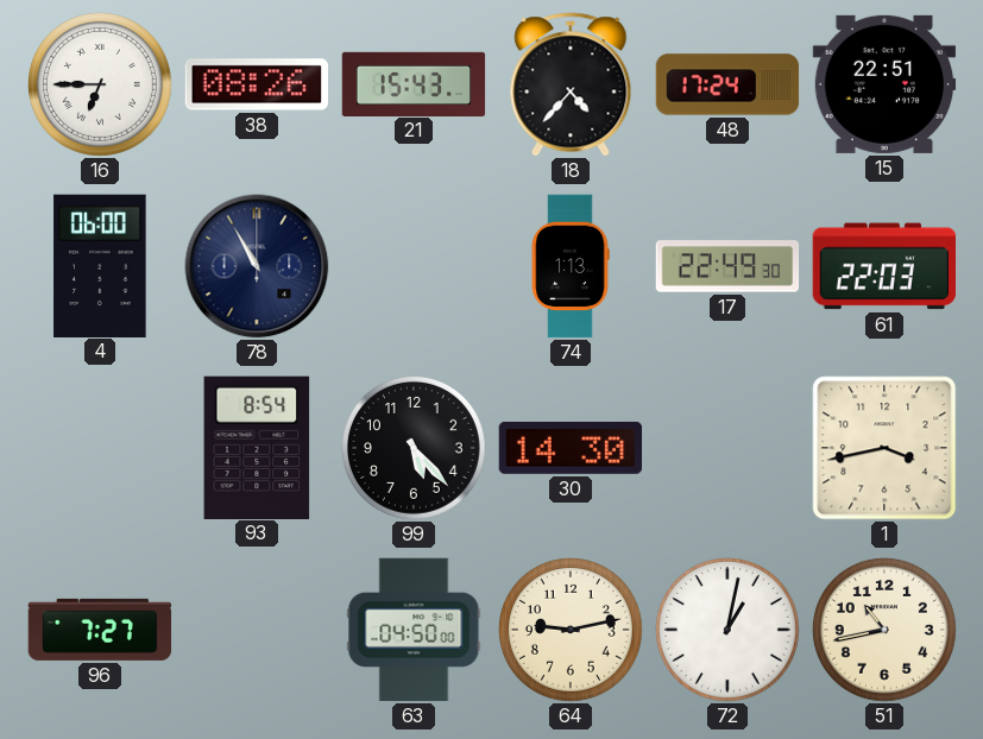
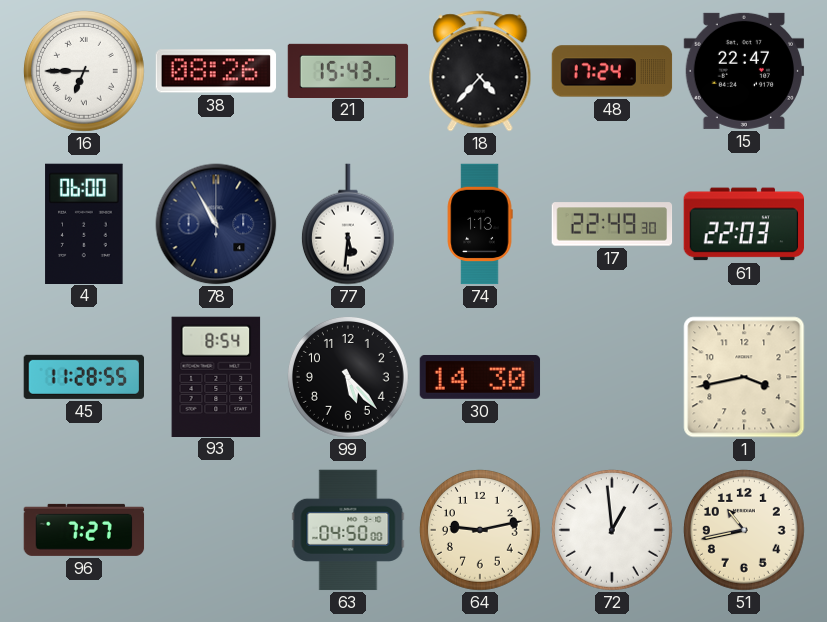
15: 22:51 -> 22:47
77: none -> 5:31
45: none -> 11:28
72: 1:02 -> 12:59
